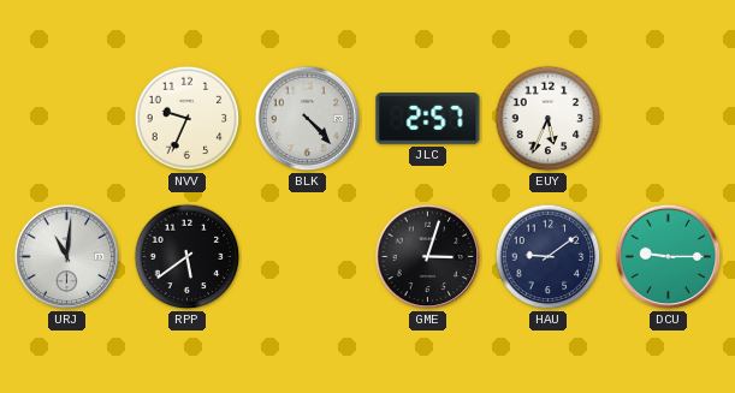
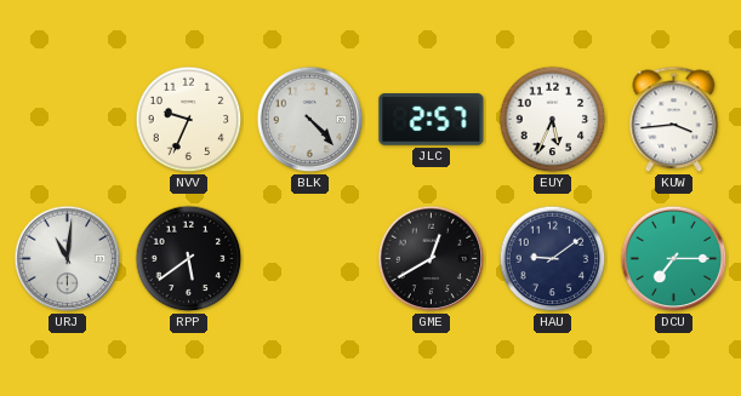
KUW: none -> 3:44
GME: 3:03 -> 12:40
DCU: 9:15 -> 7:15
